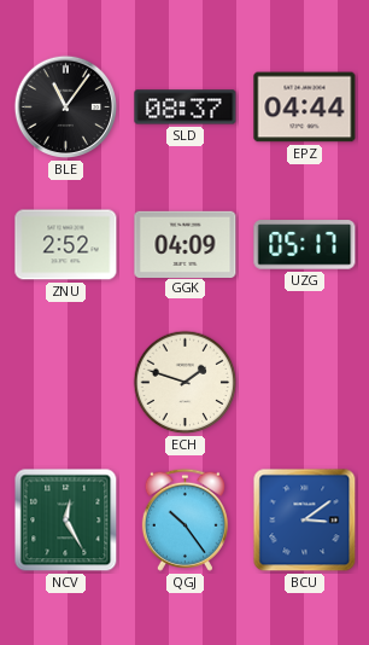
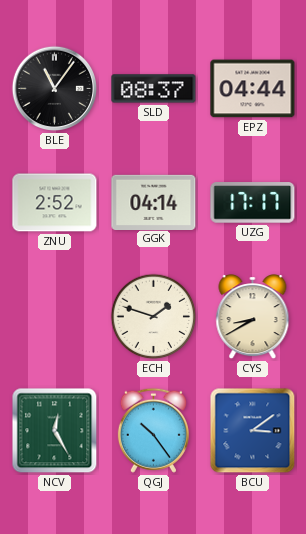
GGK: 04:09 -> 04:14
UZG: 05:17 -> 17:17
CYS: none -> 8:40
